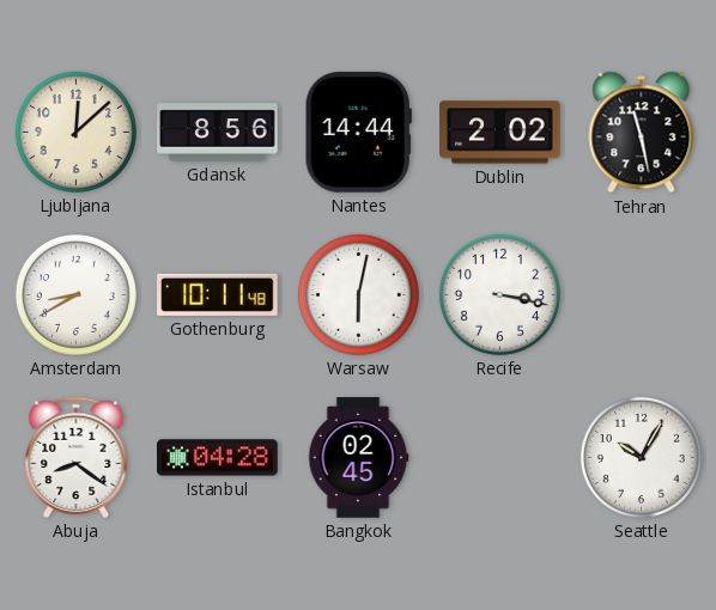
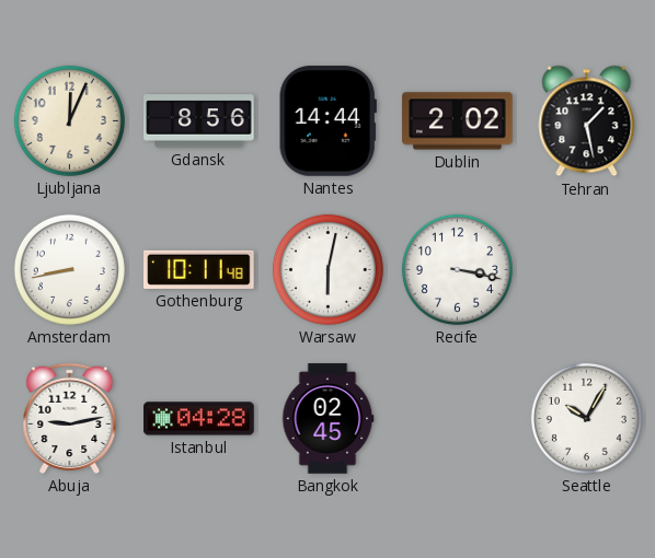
Ljubljana: 12:08 -> 12:04
Tehran: 11:28 -> 1:28
Amsterdam: 8:40 -> 8:43
Abuja: 8:21 -> 9:13
